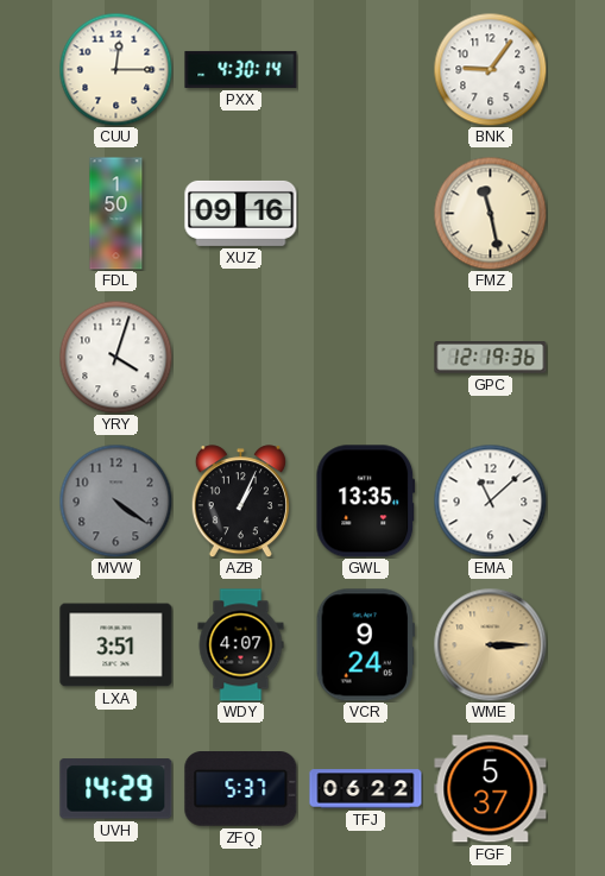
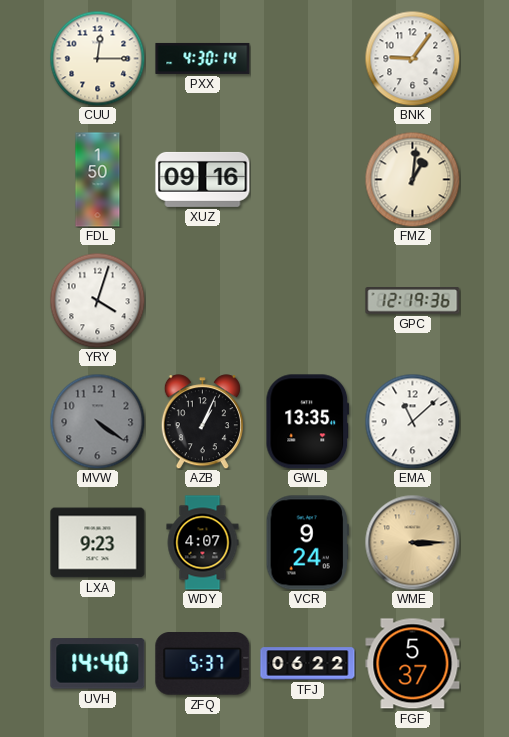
FMZ: 11:28 -> 1:01
LXA: 3:51 -> 9:23
UVH: 14:29 -> 14:40
